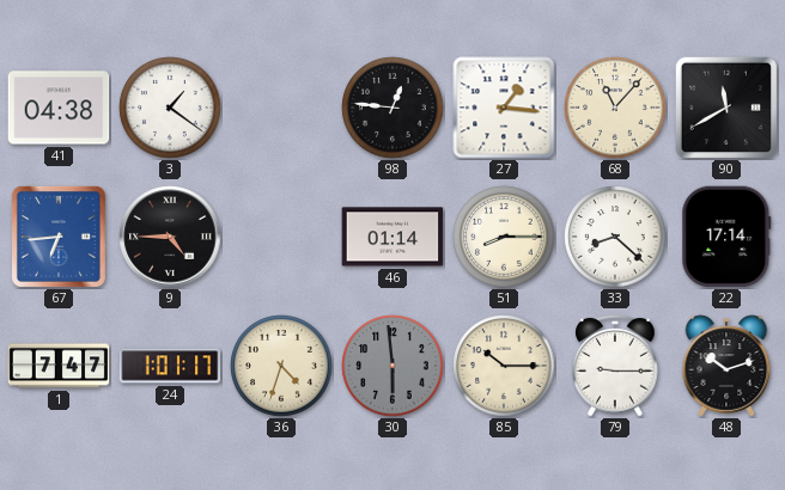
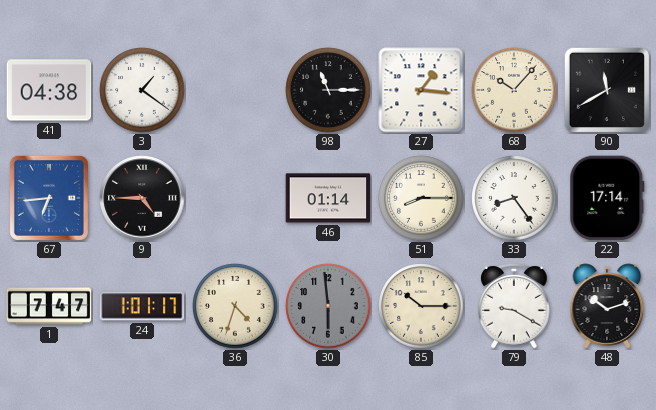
98: 12:46 -> 11:15
68: 11:07 -> 10:07
33: 8:22 -> 8:24
79: 9:15 -> 9:20
